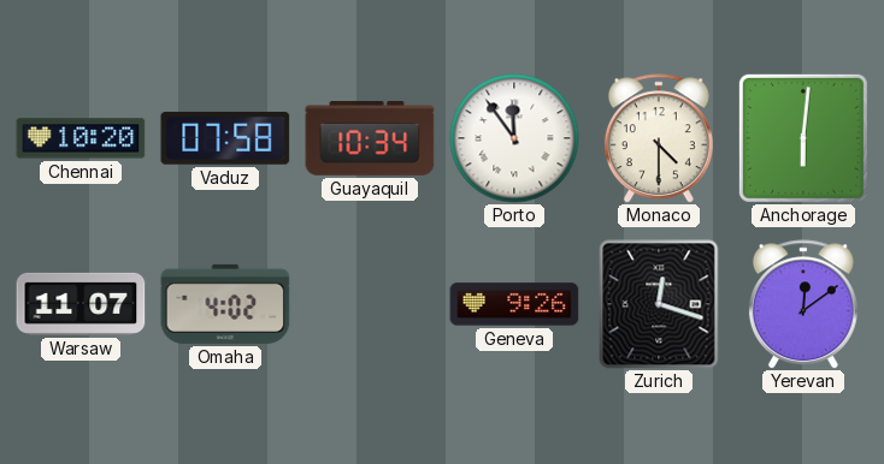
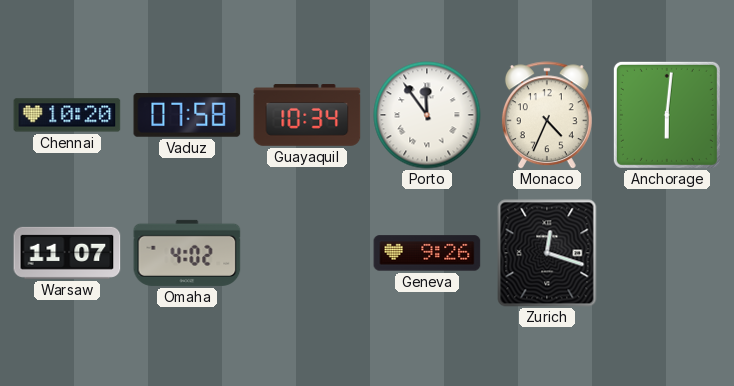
Monaco: 4:30 -> 4:34
Yerevan: 12:09 -> none
